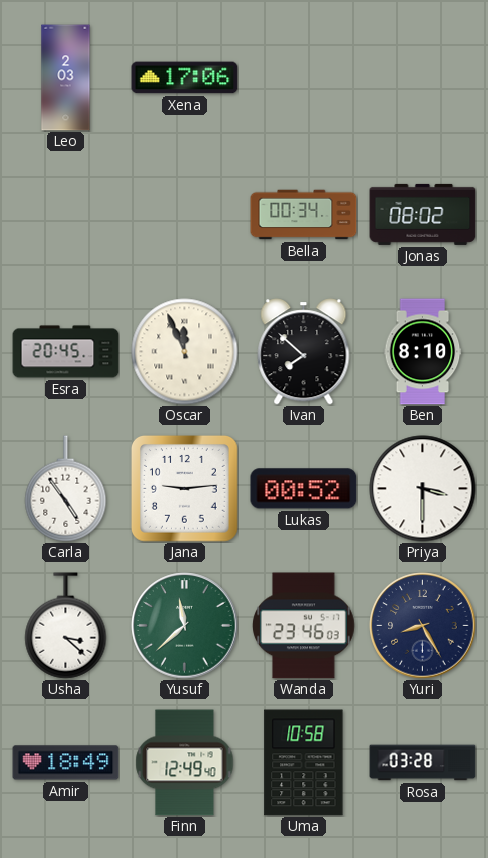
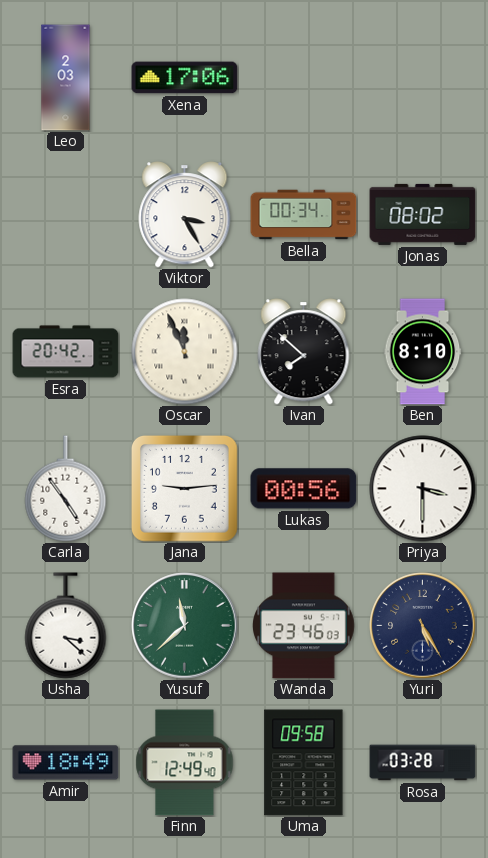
Viktor: none -> 3:25
Esra: 20:45 -> 20:42
Lukas: 00:52 -> 00:56
Yuri: 8:25 -> 5:25
Uma: 10:58 -> 09:58
